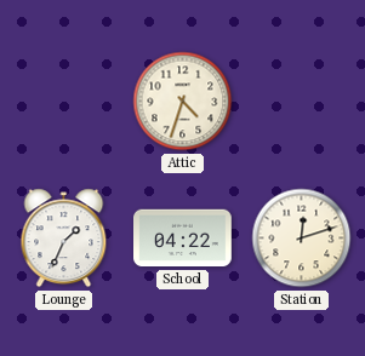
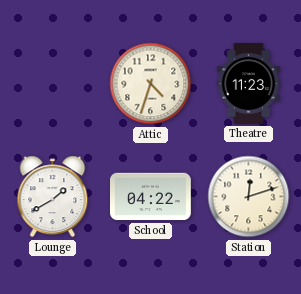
Theatre: none -> 11:23
Lounge: 1:34 -> 1:40
